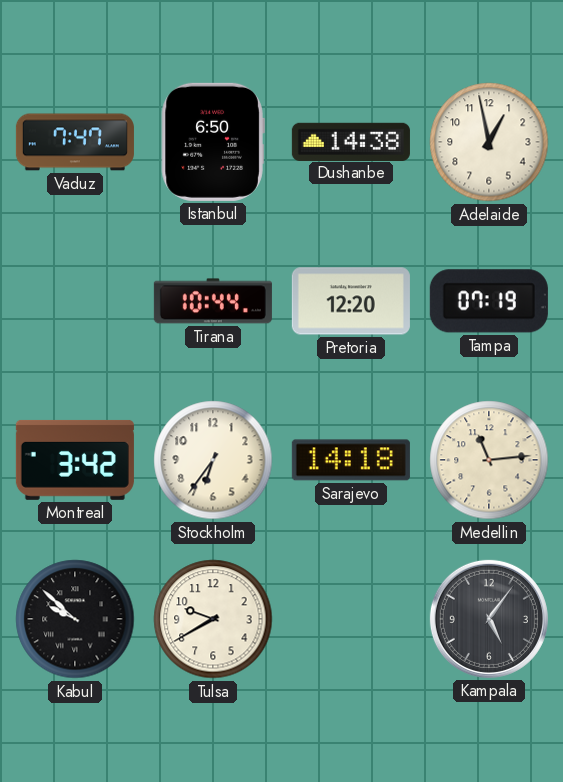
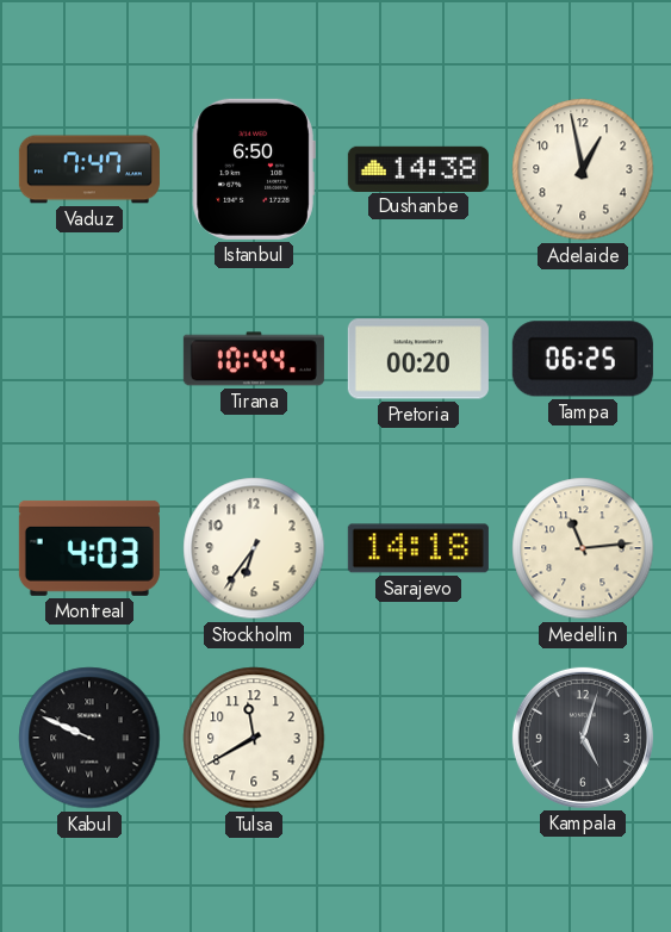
Pretoria: 12:20 -> 00:20
Tampa: 07:19 -> 06:25
Montreal: 3:42 -> 4:03
Kabul: 9:52 -> 9:49
Tulsa: 9:40 -> 11:40
Kampala: 5:06 -> 5:03
